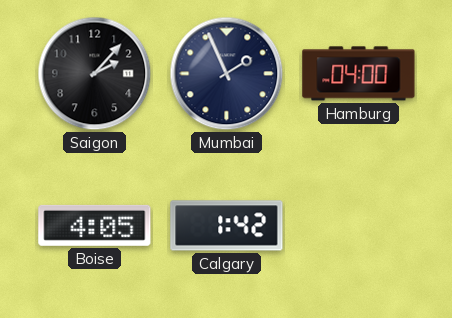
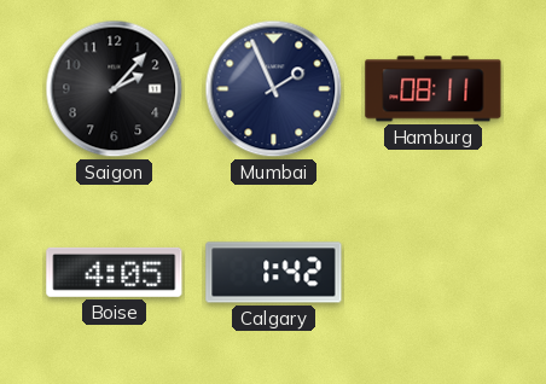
Hamburg: 04:00 -> 08:11
